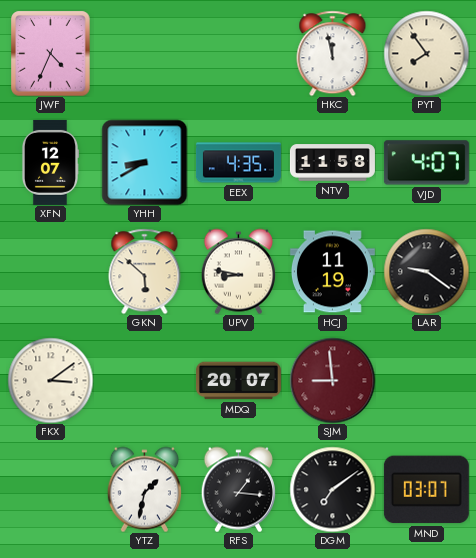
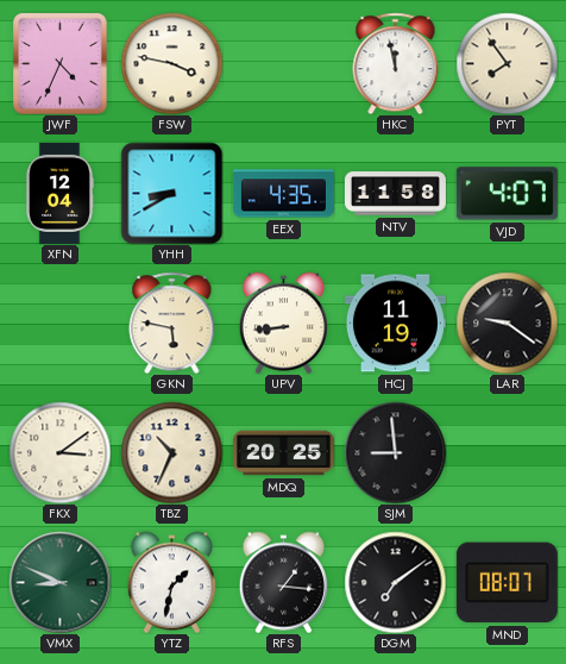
FSW: none -> 3:47
XFN: 12:07 -> 12:04
GKN: 5:52 -> 5:47
UPV: 8:47 -> 8:44
TBZ: none -> 10:34
MDQ: 20:07 -> 20:25
SJM dial: burgundy -> black
VMX: none -> 8:49
MND: 03:07 -> 08:07
